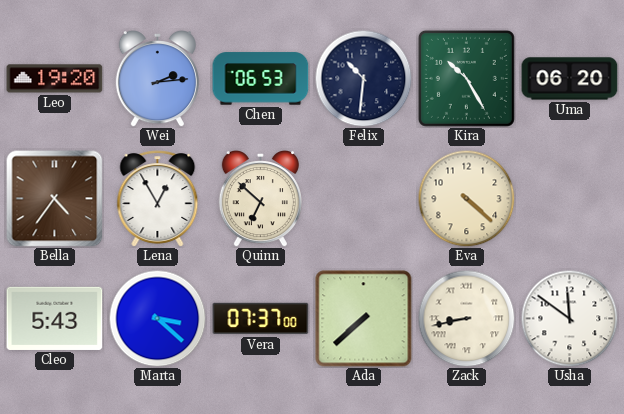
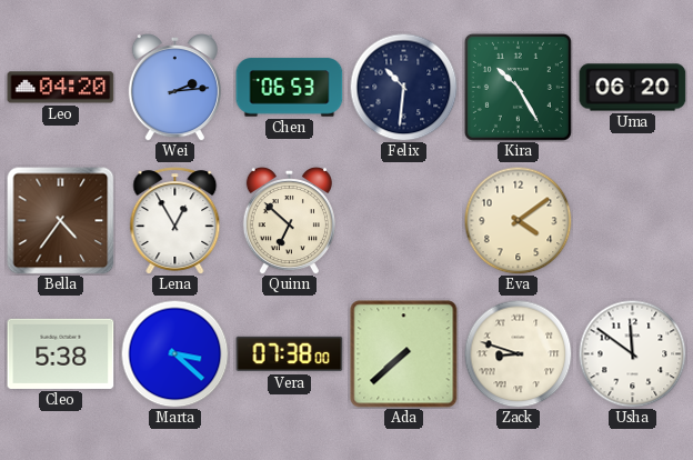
Leo: 19:20 -> 04:20
Eva: 4:22 -> 4:09
Cleo: 5:43 -> 5:38
Vera: 07:37 -> 07:38
Zack: 8:43 -> 8:48
